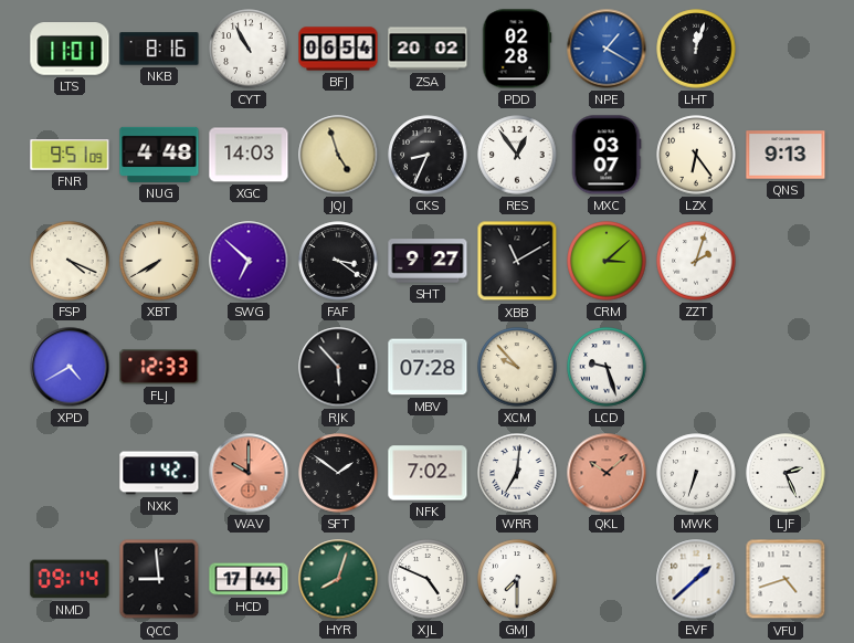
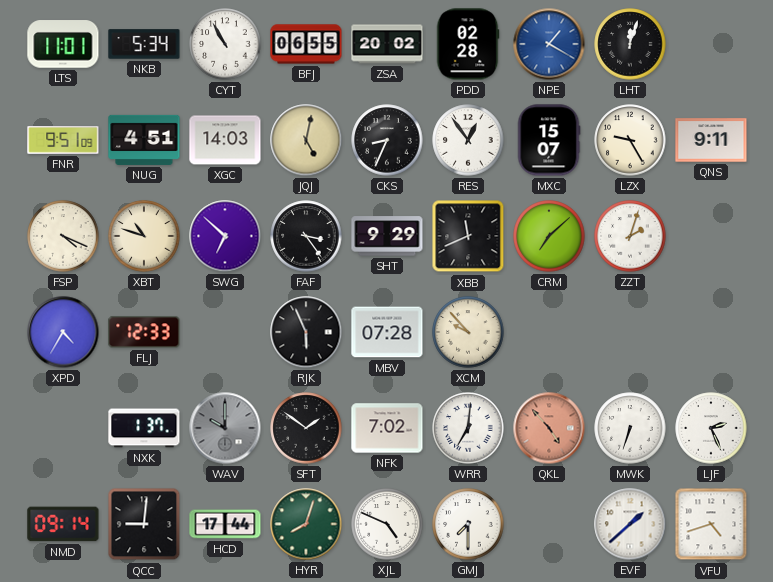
NKB: 8:16 -> 5:34
BFJ: 06:54 -> 06:55
NUG: 4:48 -> 4:51
JQJ: 4:57 -> 5:02
MXC: 03:07 -> 15:07
LZX: 6:24 -> 9:25
QNS: 9:13 -> 9:11
XBT: 7:40 -> 10:48
FAF: 3:21 -> 3:24
SHT: 9:27 -> 9:29
XBB: 11:10 -> 11:41
CRM: 3:08 -> 7:08
XPD: 4:40 -> 4:35
RJK: 5:53 -> 5:56
LCD: 9:27 -> none
NXK: 1:42 -> 1:37
WAV dial: salmon -> grey
QKL: 10:08 -> 4:53
QCC: 8:59 -> 9:01
